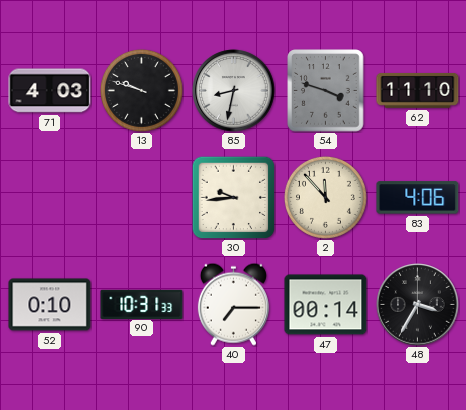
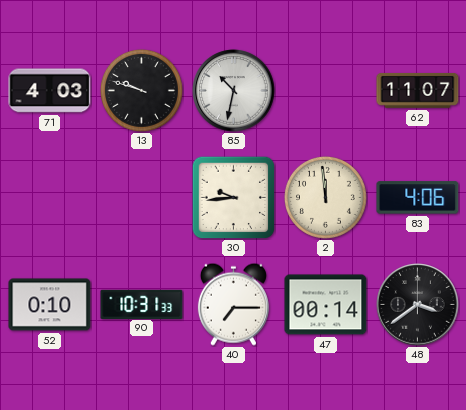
85: 8:32 -> 10:32
54: 3:48 -> none
62: 11:10 -> 11:07
2: 11:53 -> 11:59
48: 3:35 -> 3:39
